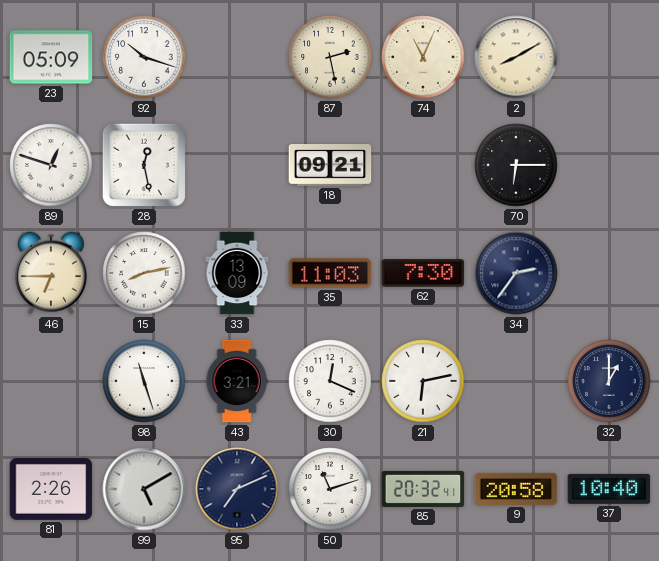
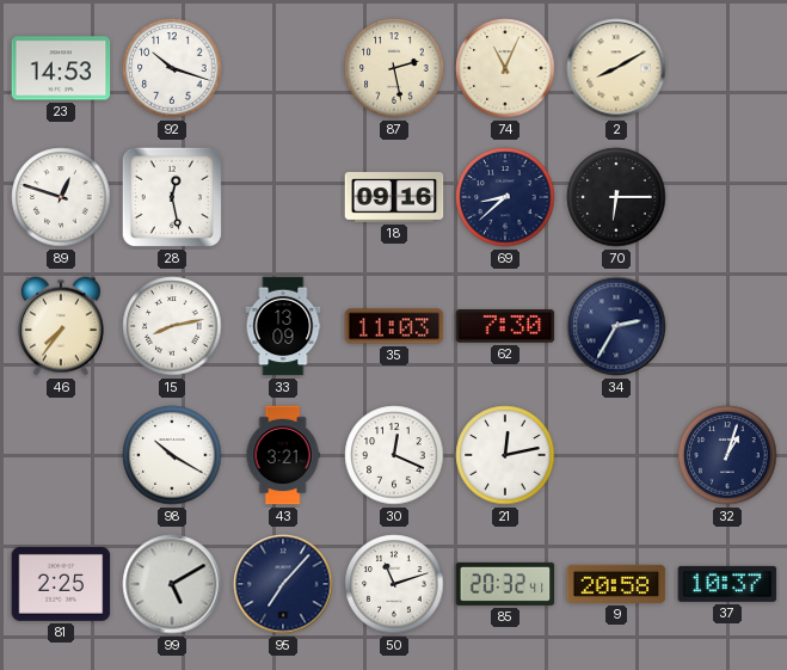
23: 05:09 -> 14:53
18: 09:21 -> 09:16
69: none -> 8:38
46: 6:45 -> 7:36
34: 2:36 -> 2:35
98: 11:27 -> 10:20
21: 6:13 -> 12:13
32: 1:00 -> 1:03
81: 2:26 -> 2:25
95: 7:11 -> 7:07
37: 10:40 -> 10:37
